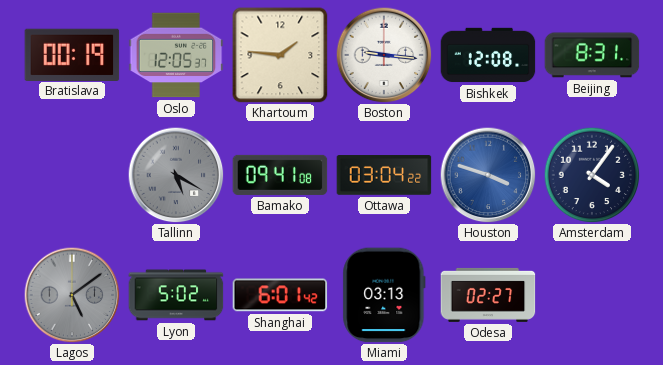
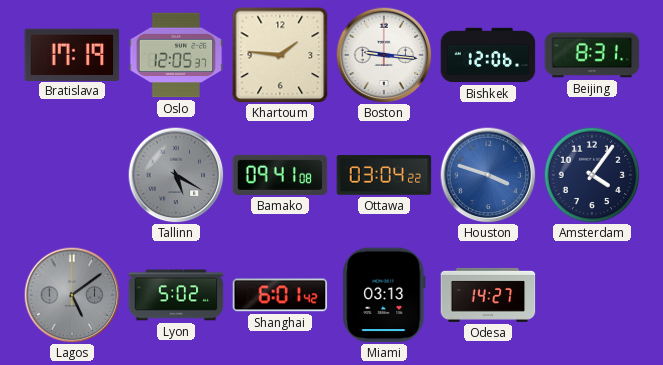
Bratislava: 00:19 -> 17:19
Bishkek: 12:08 -> 12:06
Odesa: 02:27 -> 14:27
